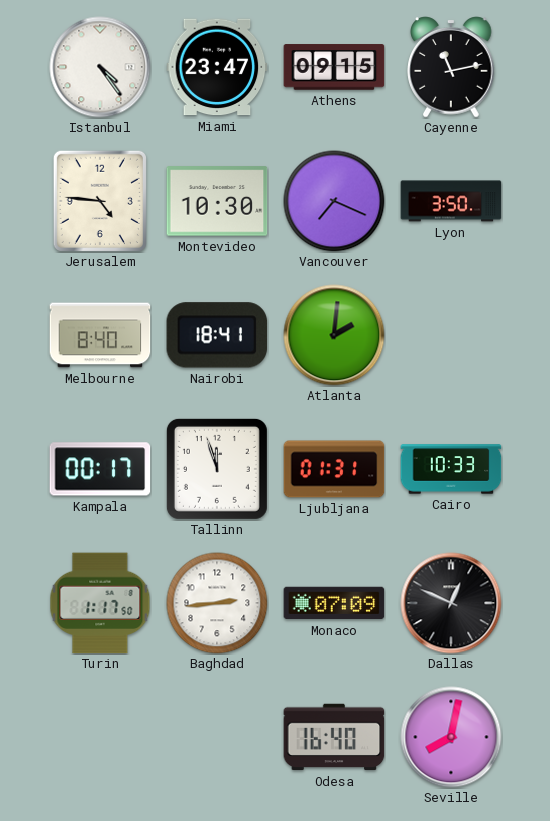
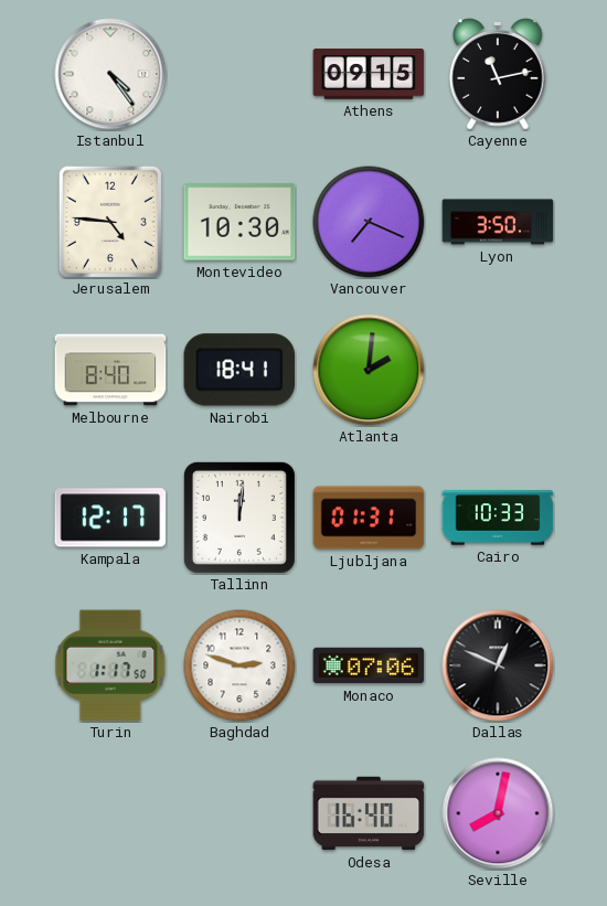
Miami: 23:47 -> none
Kampala: 00:17 -> 12:17
Tallinn: 11:57 -> 12:01
Baghdad: 2:44 -> 2:48
Monaco: 07:09 -> 07:06
